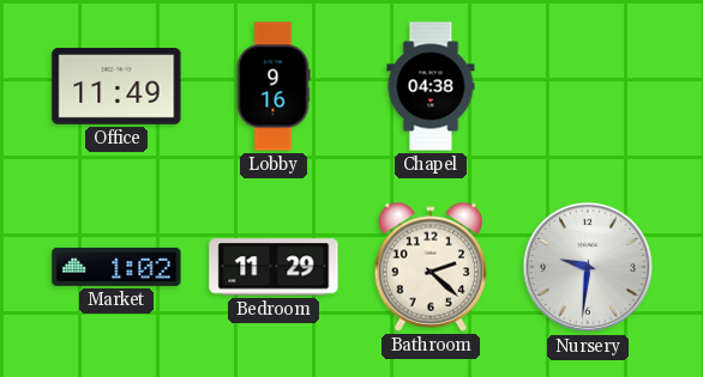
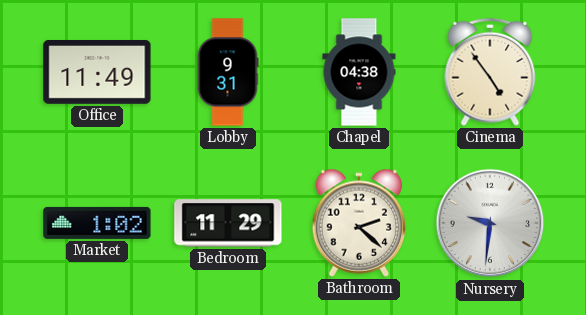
Lobby: 9:16 -> 9:31
Cinema: none -> 4:54
